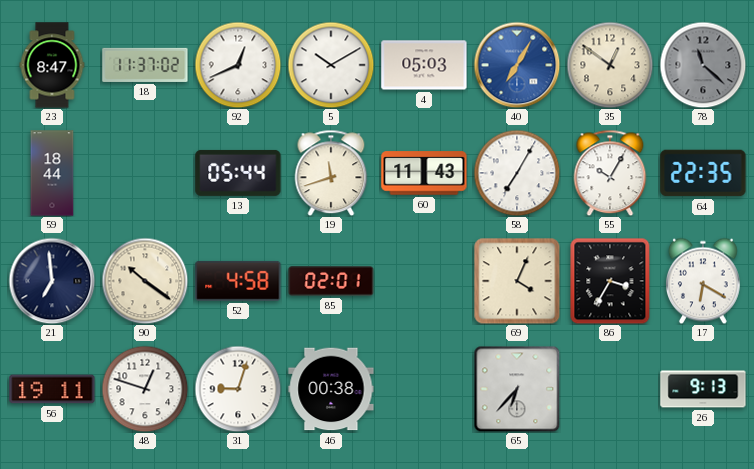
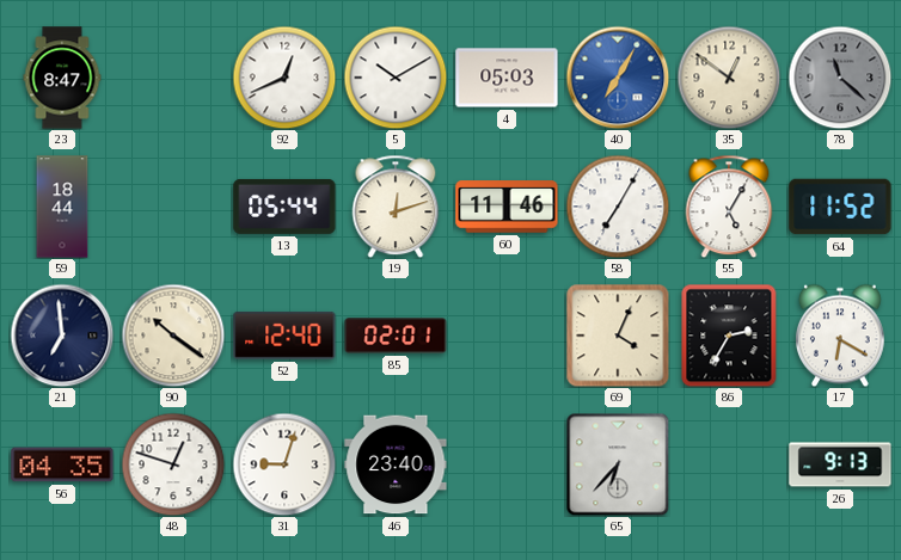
18: 11:37 -> none
19: 11:42 -> 12:12
60: 11:43 -> 11:46
55: 10:05 -> 5:05
64: 22:35 -> 11:52
52: 4:58 -> 12:40
86: 3:35 -> 2:35
56: 19:11 -> 04:35
46: 00:38 -> 23:40
